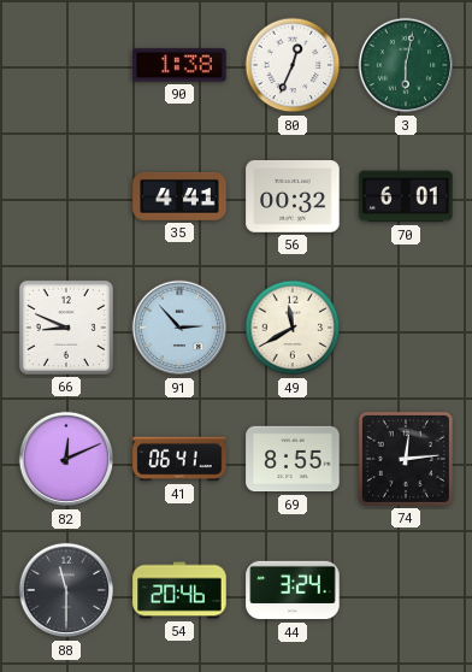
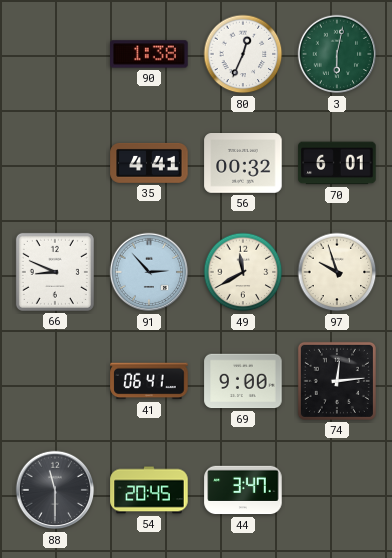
97: none -> 9:57
82: 12:11 -> none
69: 8:55 -> 9:00
54: 20:46 -> 20:45
44: 3:24 -> 3:47
